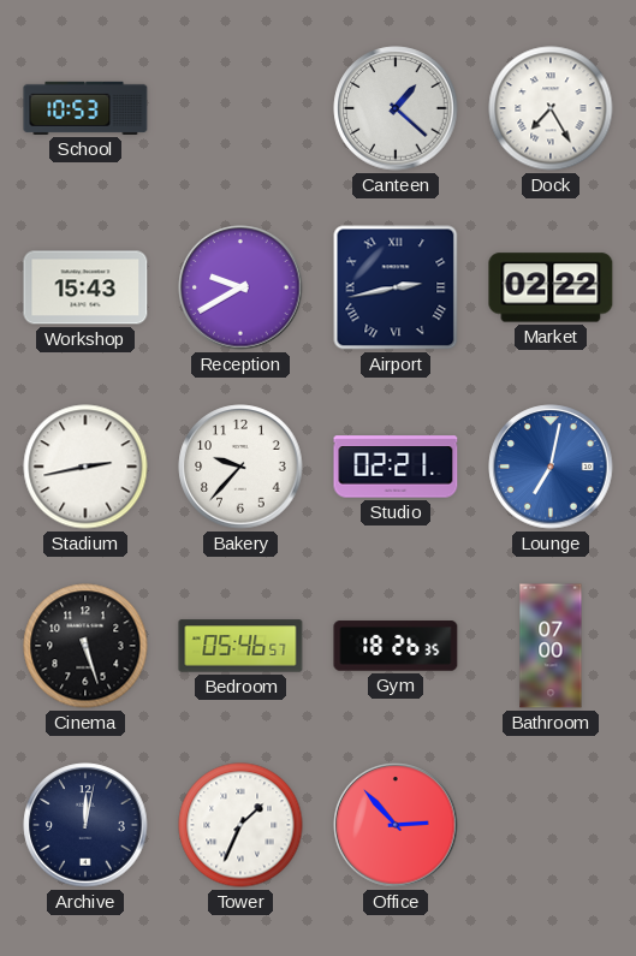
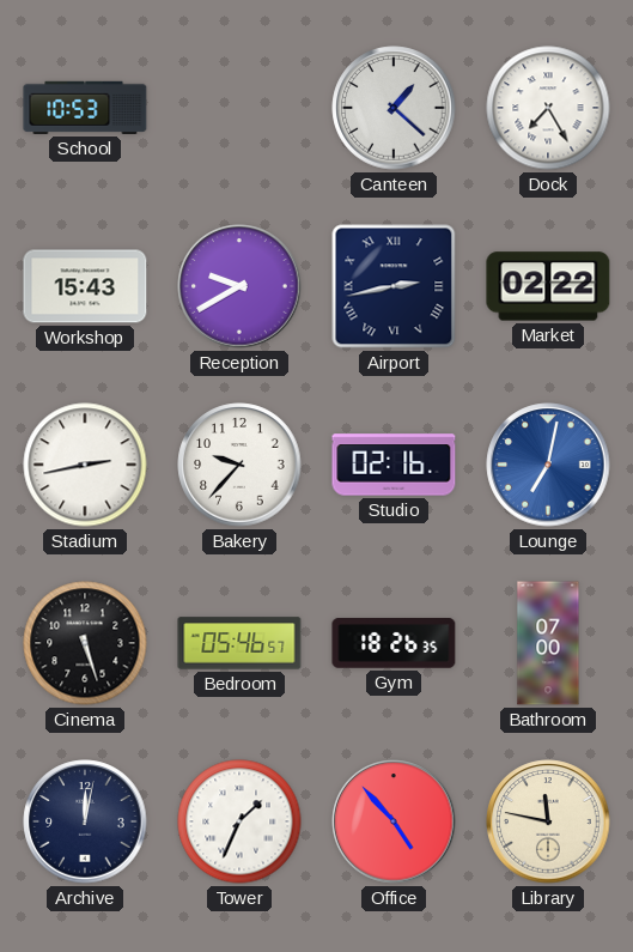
Studio: 02:21 -> 02:16
Office: 2:53 -> 4:53
Library: none -> 11:47
